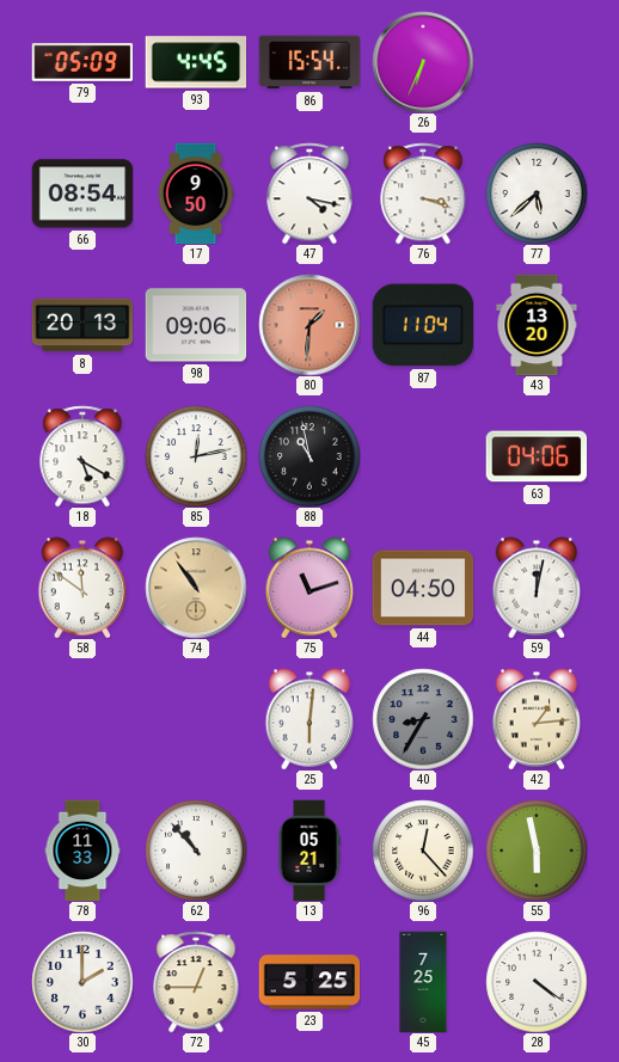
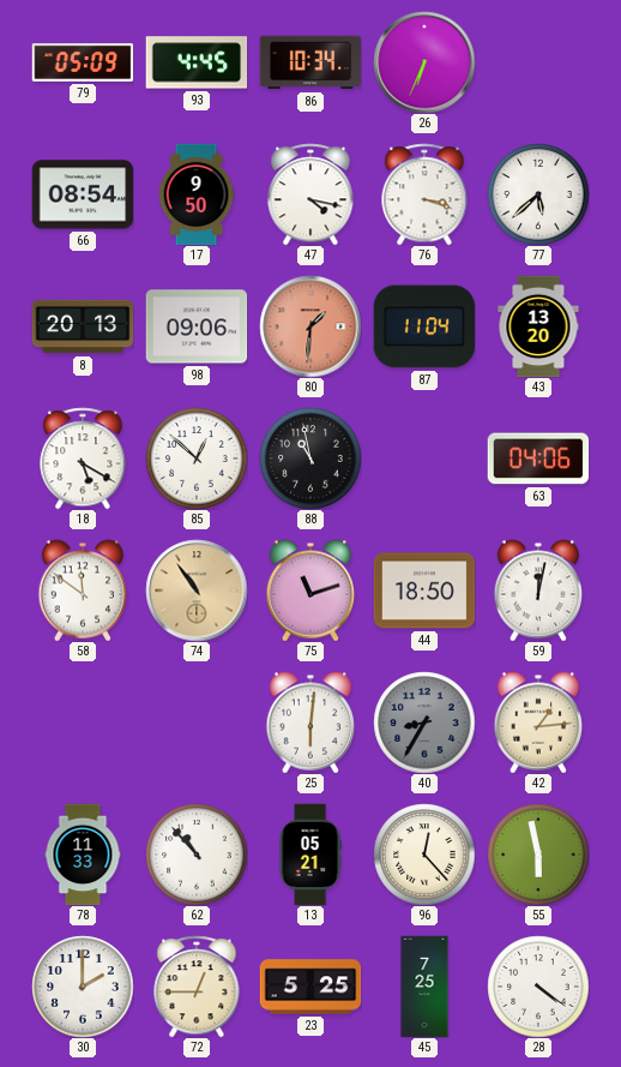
86: 15:54 -> 10:34
85: 12:13 -> 12:52
44: 04:50 -> 18:50
